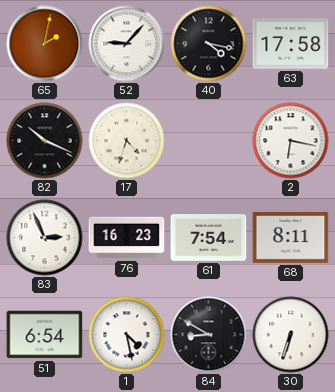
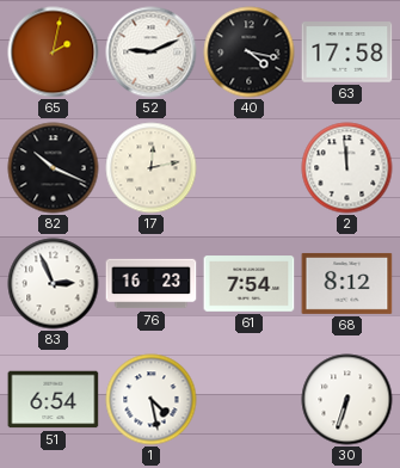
52: 9:07 -> 9:11
17: 4:33 -> 12:13
2: 6:17 -> 11:59
68: 8:11 -> 8:12
84: 8:50 -> none
